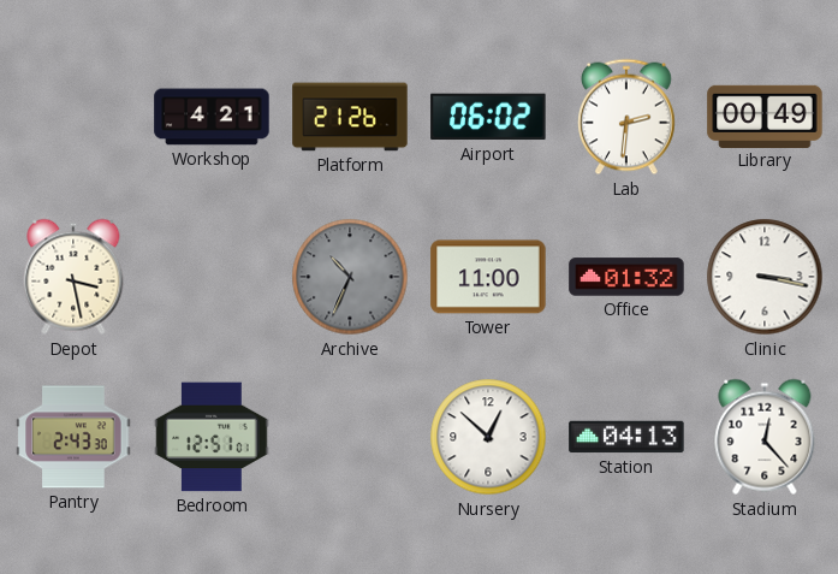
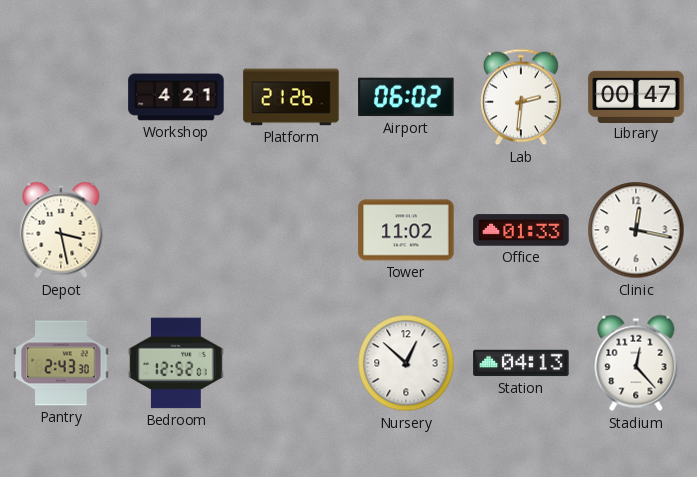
Library: 00:49 -> 00:47
Archive: 10:34 -> none
Tower: 11:00 -> 11:02
Office: 01:32 -> 01:33
Clinic: 3:17 -> 12:17
Bedroom: 12:51 -> 12:52
